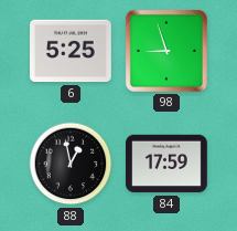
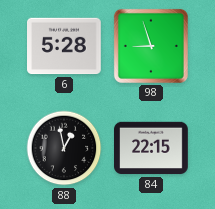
6: 5:25 -> 5:28
84: 17:59 -> 22:15
